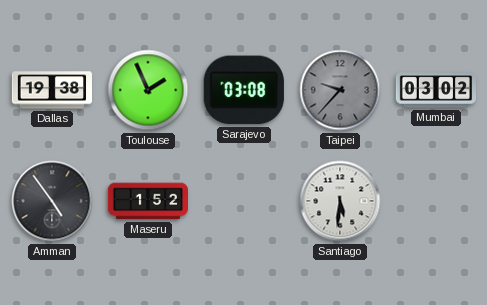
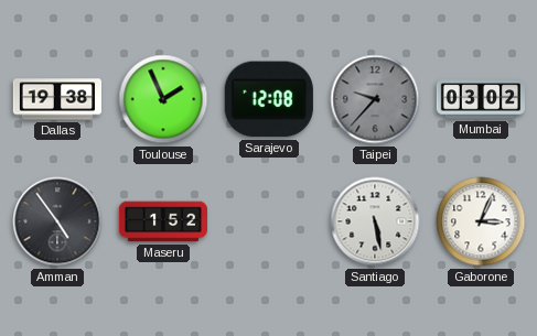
Sarajevo: 03:08 -> 12:08
Santiago: 5:31 -> 5:28
Gaborone: none -> 3:04
